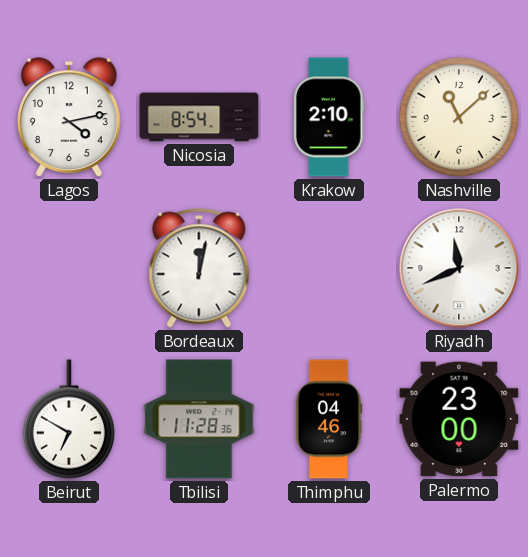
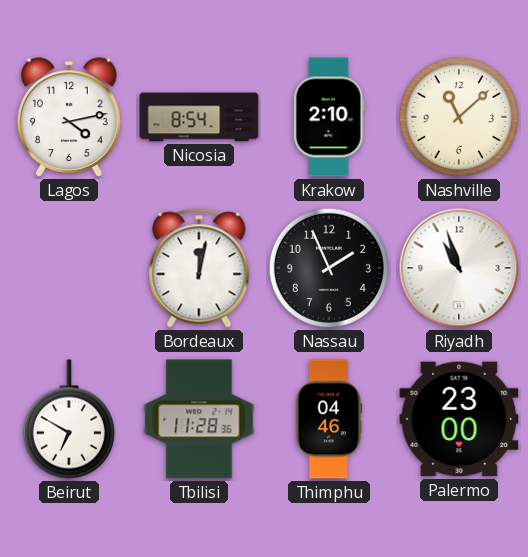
Nassau: none -> 1:56
Riyadh: 11:41 -> 10:57
